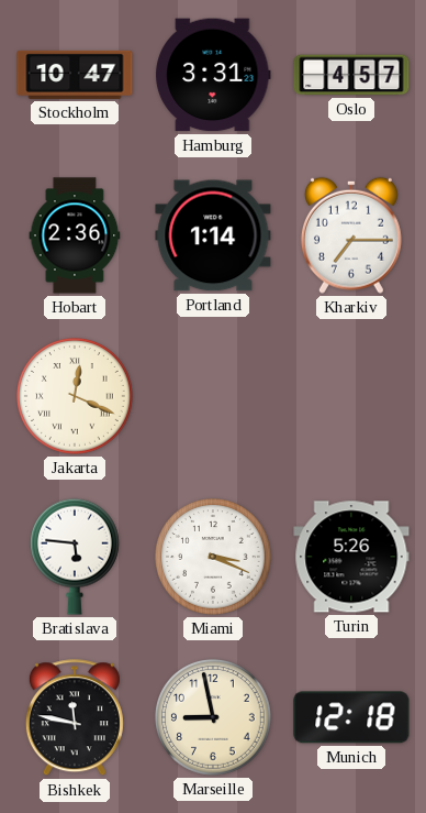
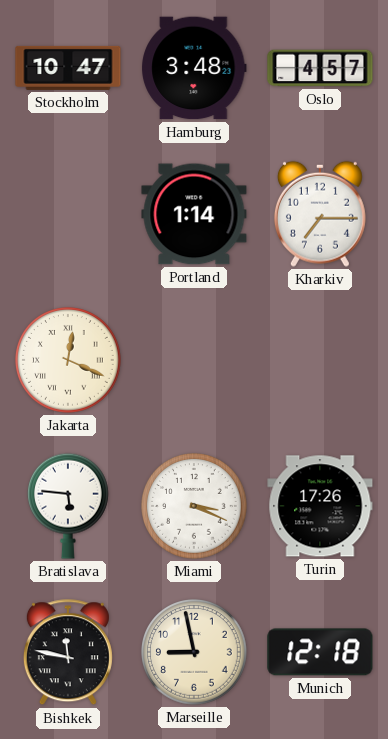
Hamburg: 3:31 -> 3:48
Hobart: 2:36 -> none
Turin: 5:26 -> 17:26
